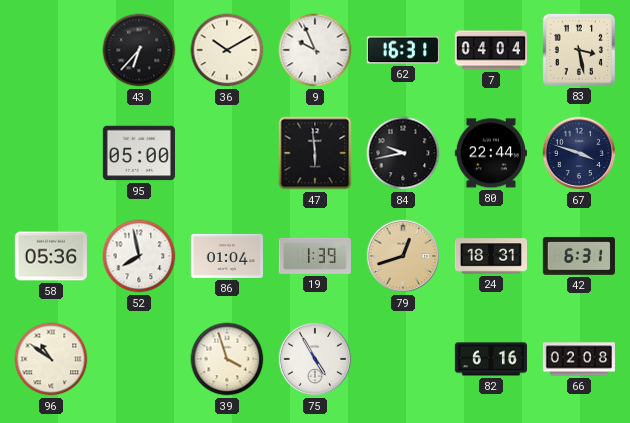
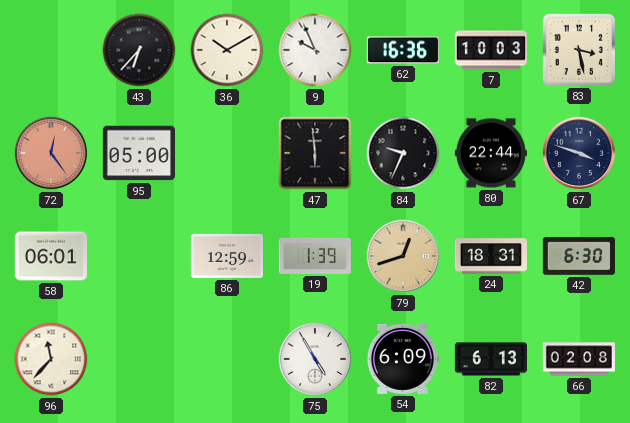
62: 16:31 -> 16:36
7: 04:04 -> 10:03
72: none -> 12:24
84: 9:43 -> 9:34
58: 05:36 -> 06:01
52: 7:58 -> none
86: 01:04 -> 12:59
42: 6:31 -> 6:30
96: 10:51 -> 11:37
39: 3:57 -> none
54: none -> 6:09
82: 6:16 -> 6:13
